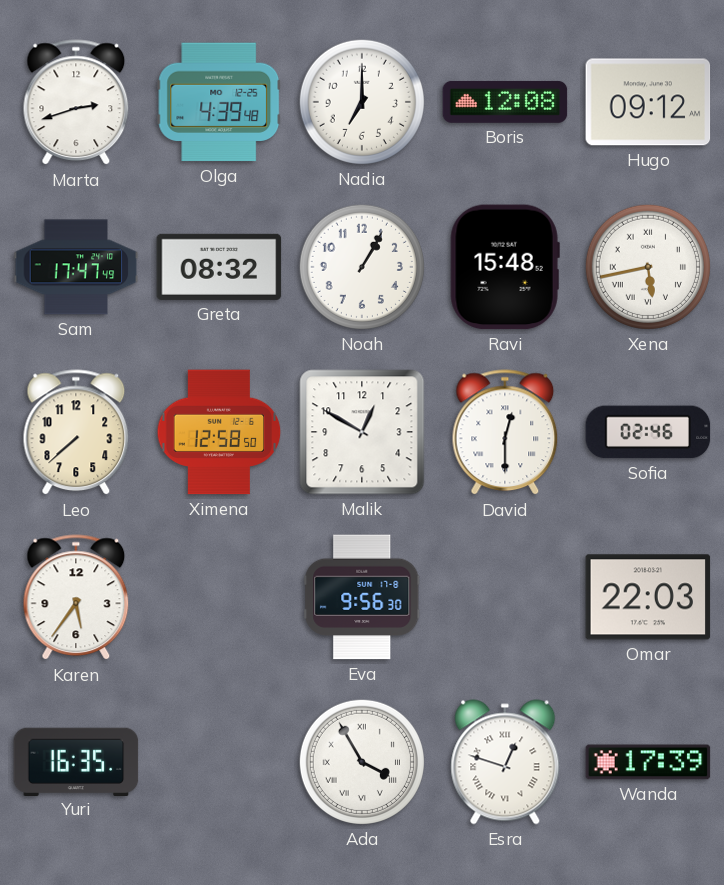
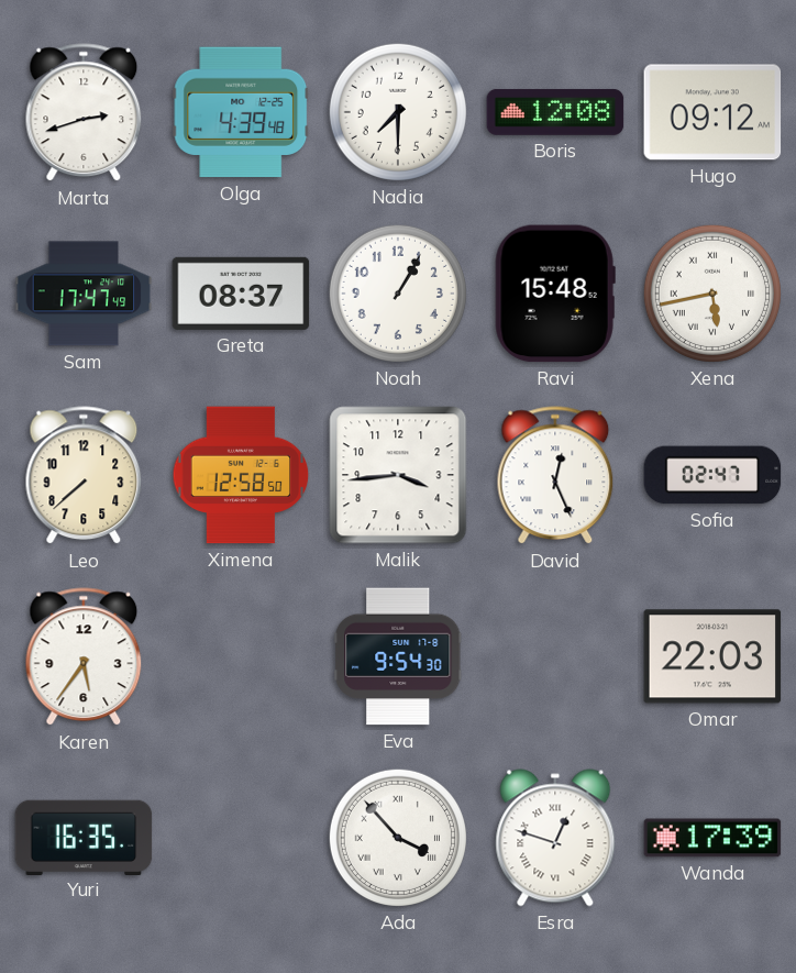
Nadia: 7:00 -> 7:30
Greta: 08:32 -> 08:37
Malik: 12:50 -> 3:44
David: 12:30 -> 12:26
Sofia: 02:46 -> 02:47
Eva: 9:56 -> 9:54
Ada: 3:55 -> 3:53
